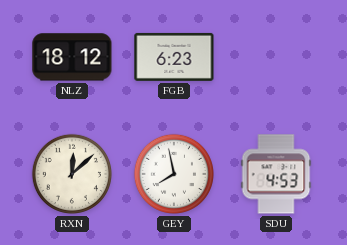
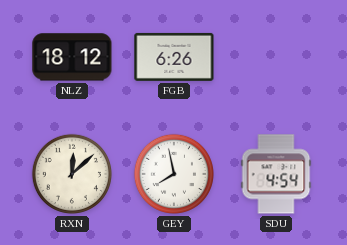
FGB: 6:23 -> 6:26
SDU: 4:53 -> 4:54
